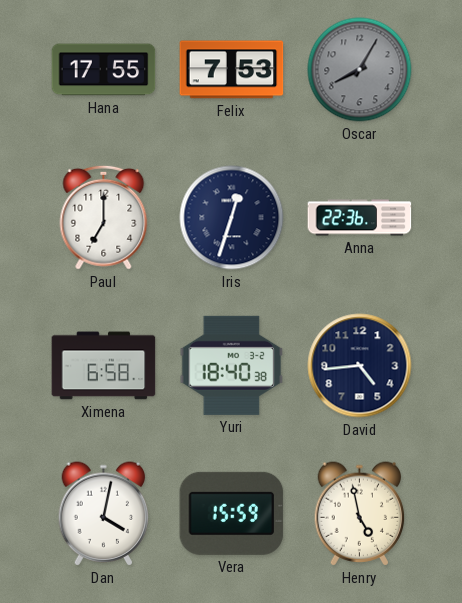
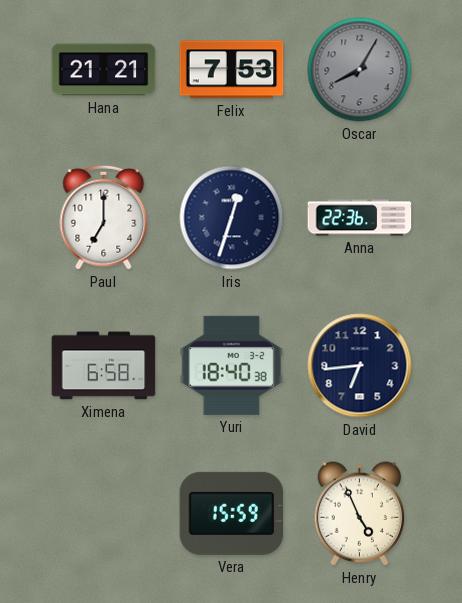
Hana: 17:55 -> 21:21
David: 4:44 -> 6:44
Dan: 4:02 -> none
Henry: 4:58 -> 4:56
